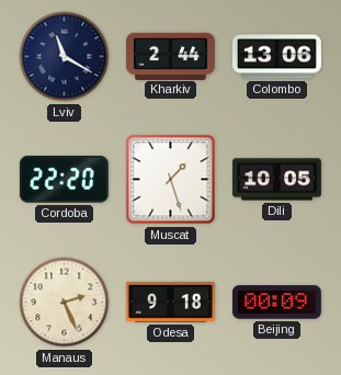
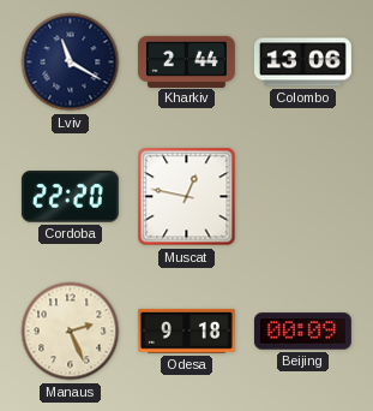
Muscat: 1:27 -> 12:47
Dili: 10:05 -> none
